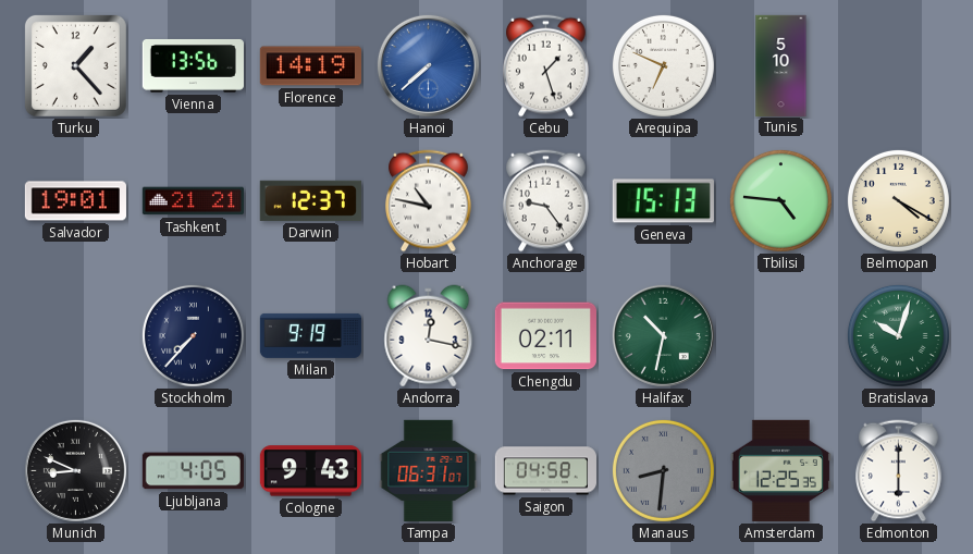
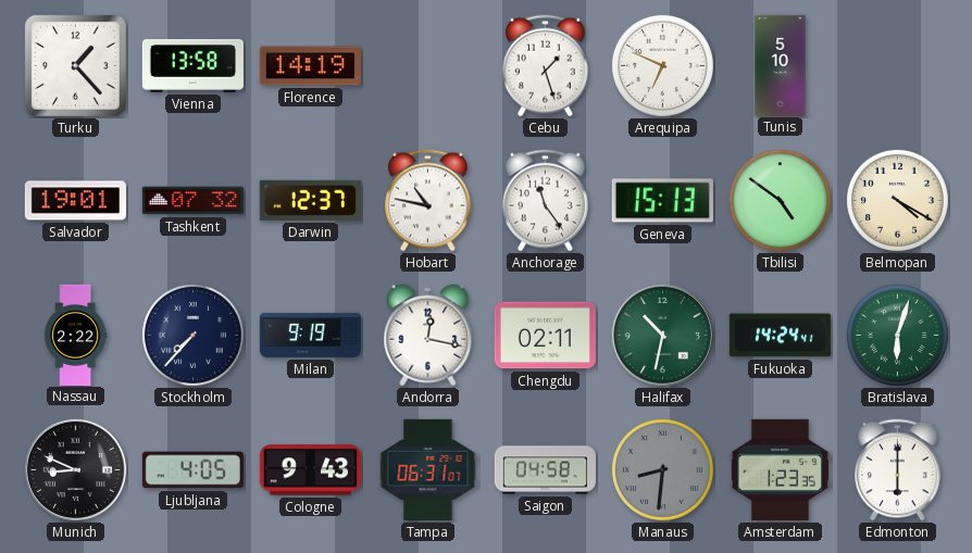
Vienna: 13:56 -> 13:58
Hanoi: 7:38 -> none
Tashkent: 21:21 -> 07:32
Anchorage: 9:24 -> 11:24
Tbilisi: 4:46 -> 4:51
Nassau: none -> 2:22
Fukuoka: none -> 14:24
Bratislava: 10:03 -> 6:03
Amsterdam: 12:25 -> 1:23
